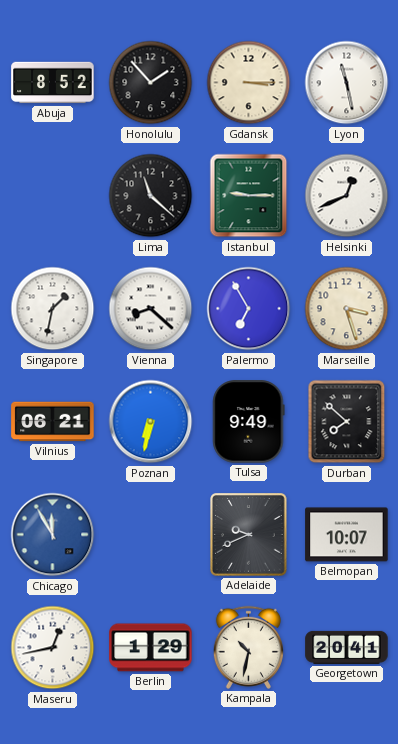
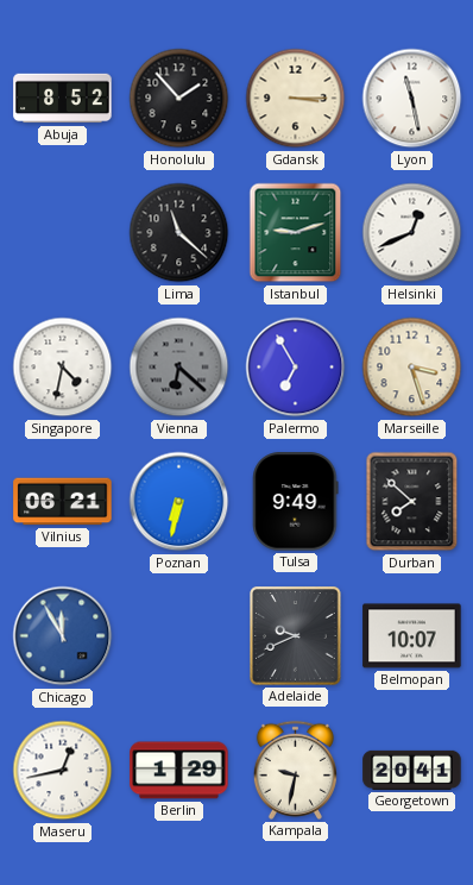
Istanbul: 9:15 -> 9:12
Singapore: 1:32 -> 4:32
Vienna: 8:22 -> 6:22
Vienna dial: white -> grey
Kampala: 10:32 -> 9:32
